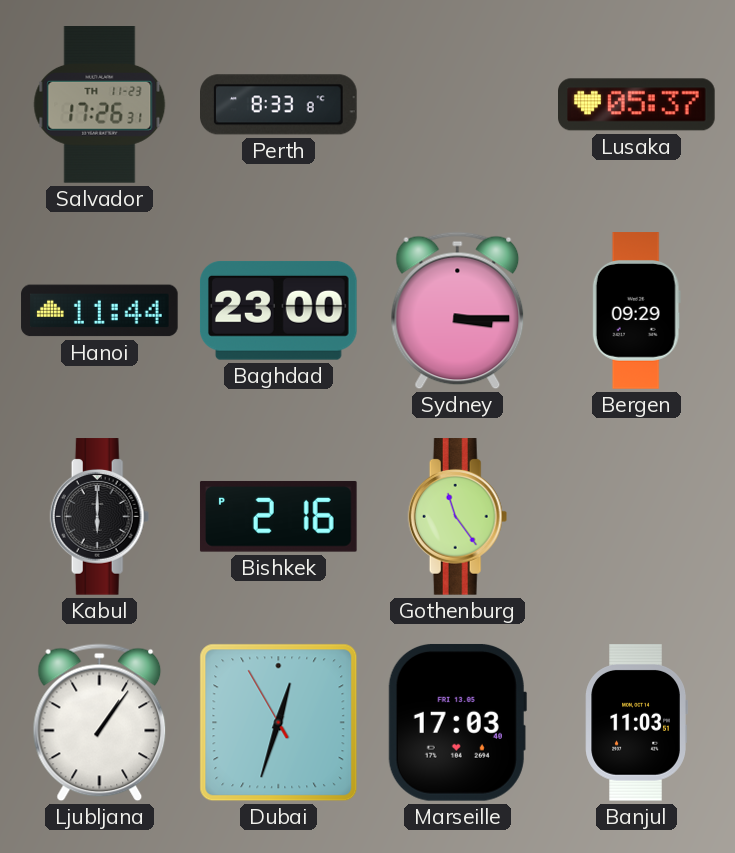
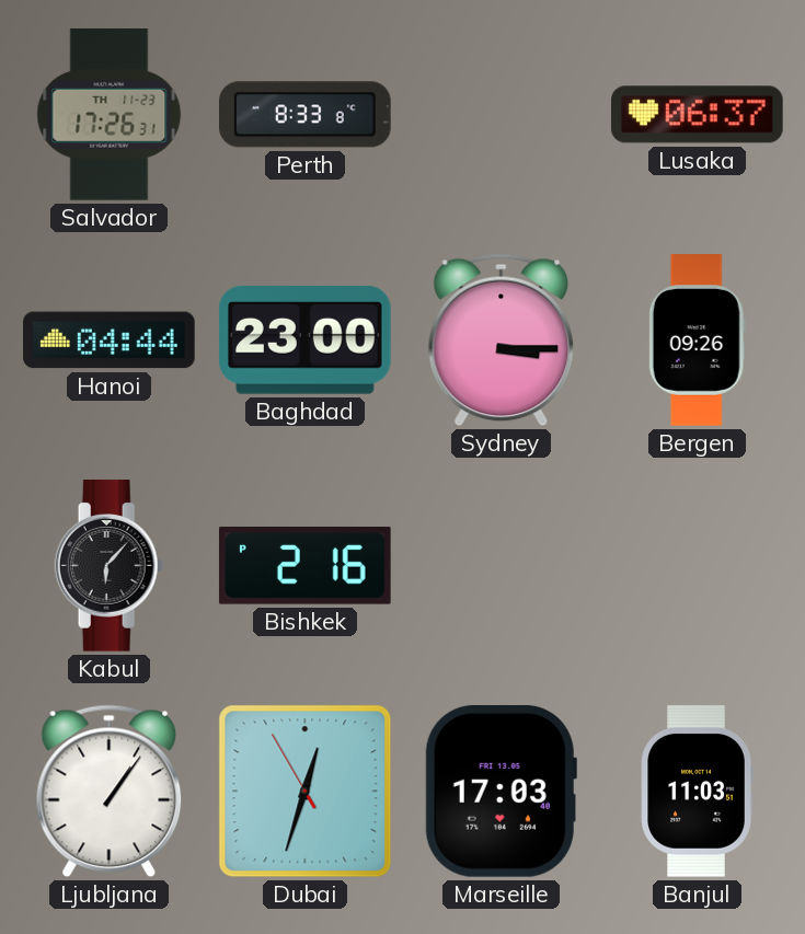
Lusaka: 05:37 -> 06:37
Hanoi: 11:44 -> 04:44
Bergen: 09:29 -> 09:26
Kabul: 6:00 -> 6:07
Gothenburg: 11:24 -> none
